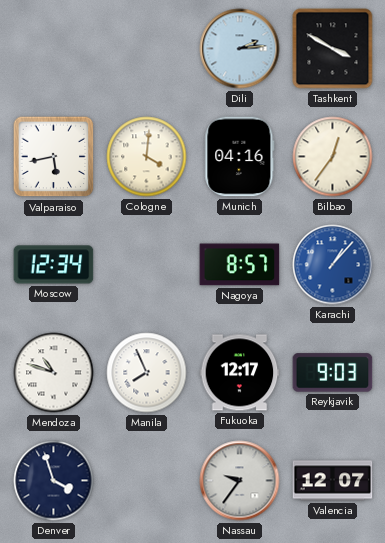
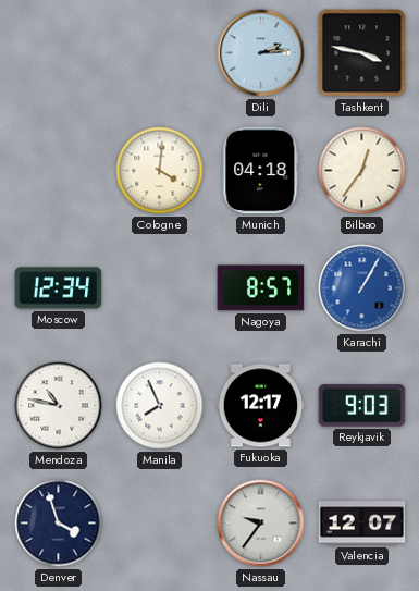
Tashkent: 3:50 -> 3:47
Valparaiso: 5:43 -> none
Munich: 04:16 -> 04:18
Karachi: 1:07 -> 1:05
Mendoza: 10:48 -> 10:47
